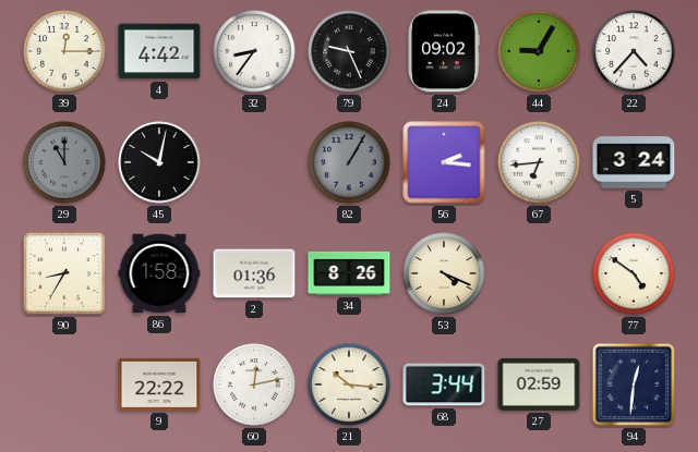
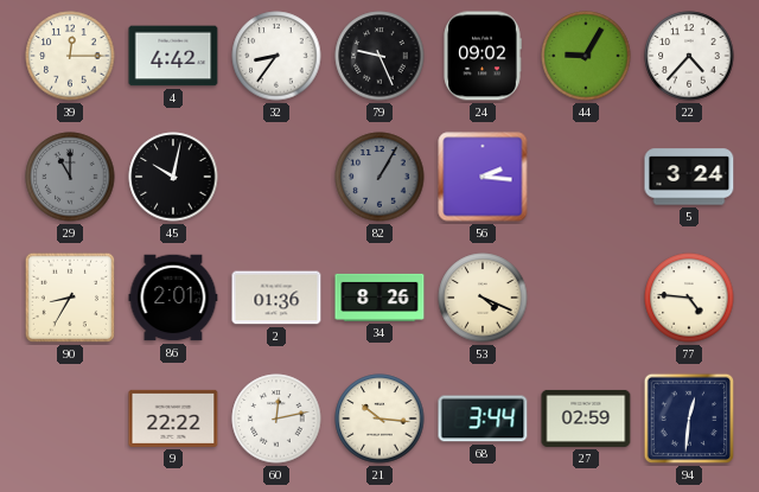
67: 6:44 -> none
86: 1:58 -> 2:01
77: 4:51 -> 4:46
